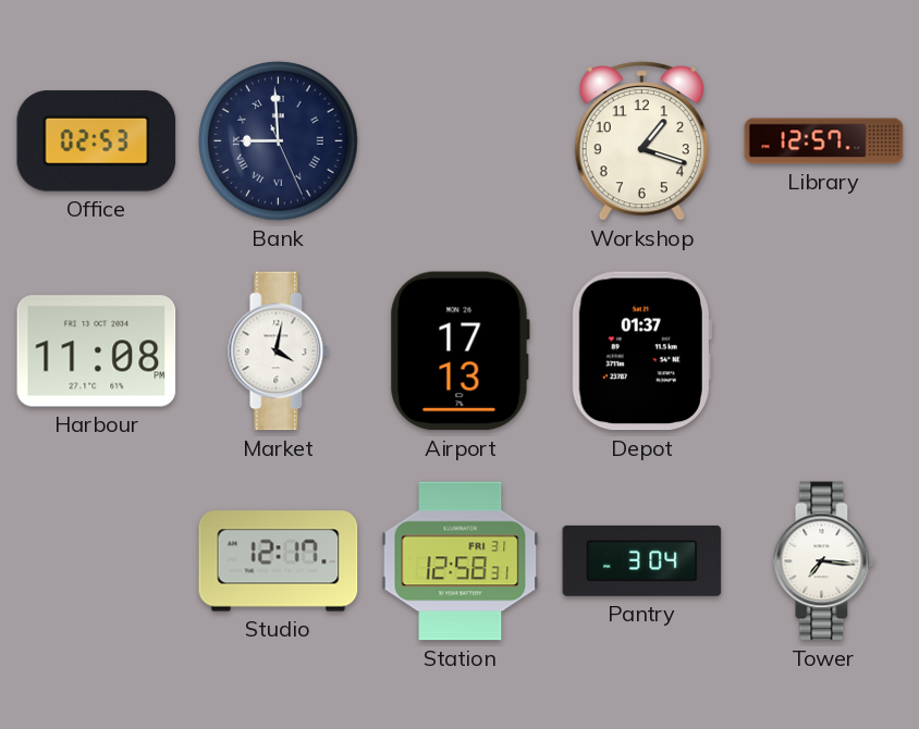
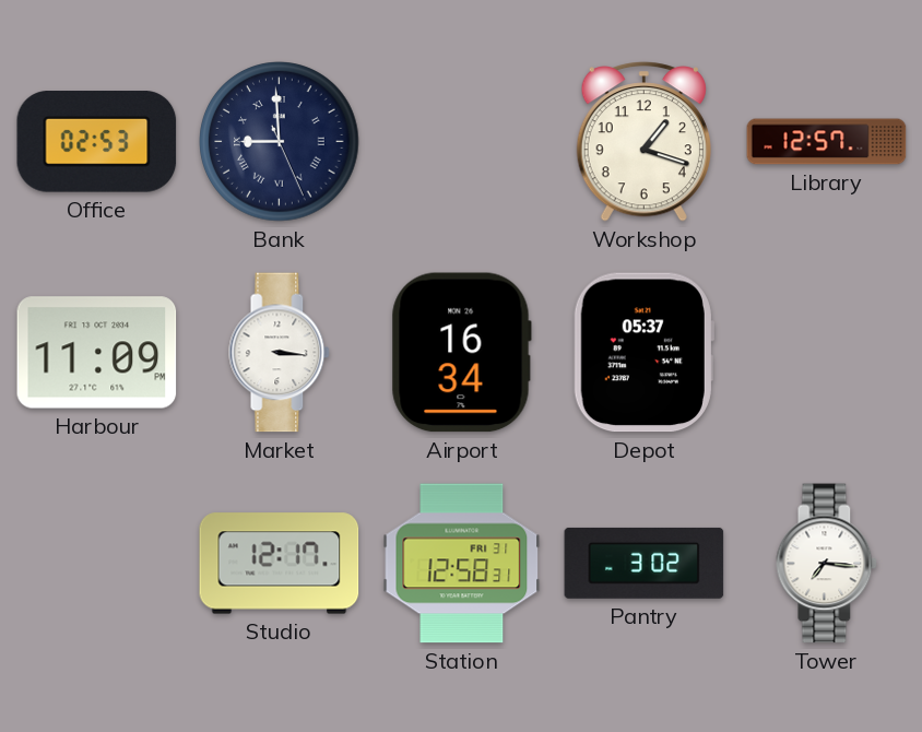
Harbour: 11:08 -> 11:09
Market: 4:02 -> 3:16
Airport: 17:13 -> 16:34
Depot: 01:37 -> 05:37
Pantry: 3:04 -> 3:02
